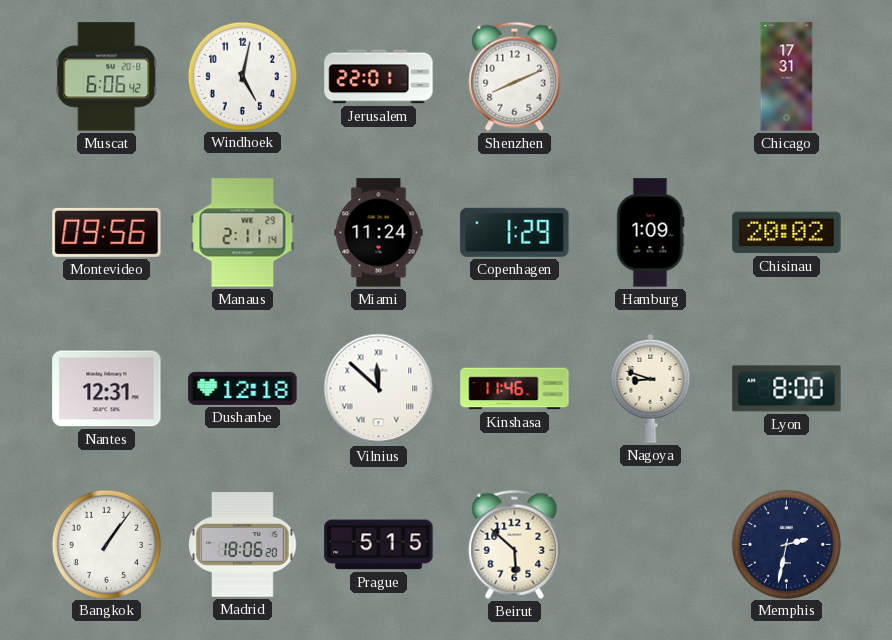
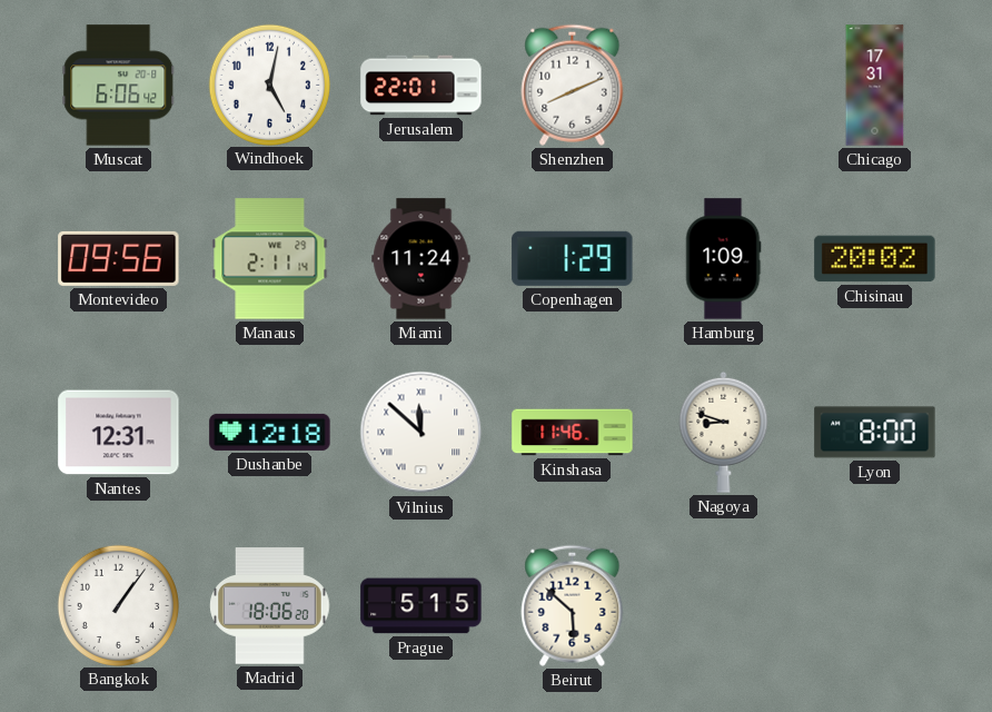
Memphis: 2:32 -> none
